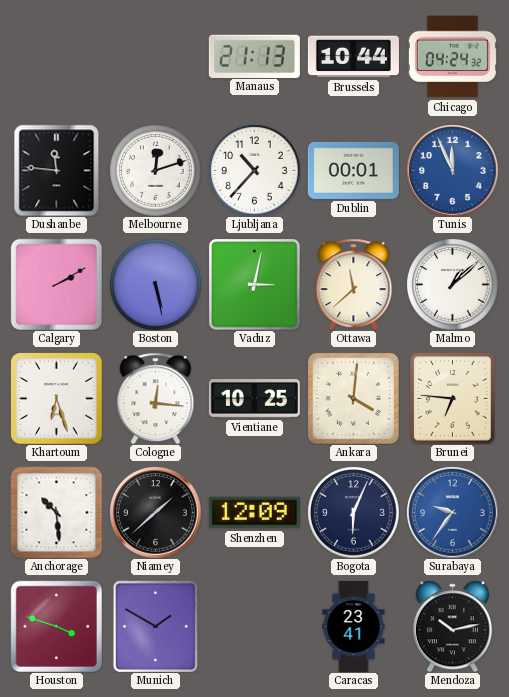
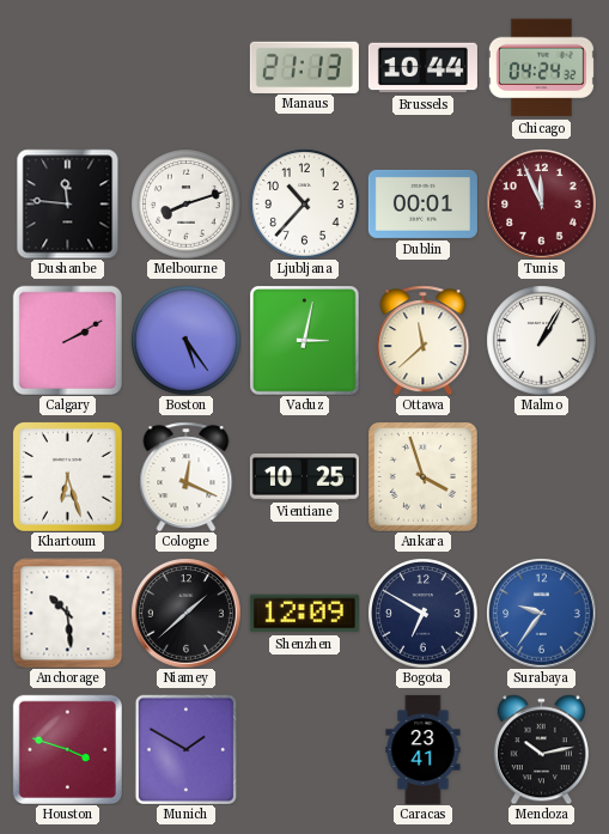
Melbourne: 12:12 -> 8:12
Tunis dial: blue -> burgundy
Boston: 5:28 -> 5:24
Malmo: 1:08 -> 1:05
Cologne: 12:16 -> 12:19
Ankara: 4:01 -> 3:57
Brunei: 6:46 -> none
Bogota: 6:04 -> 6:50
